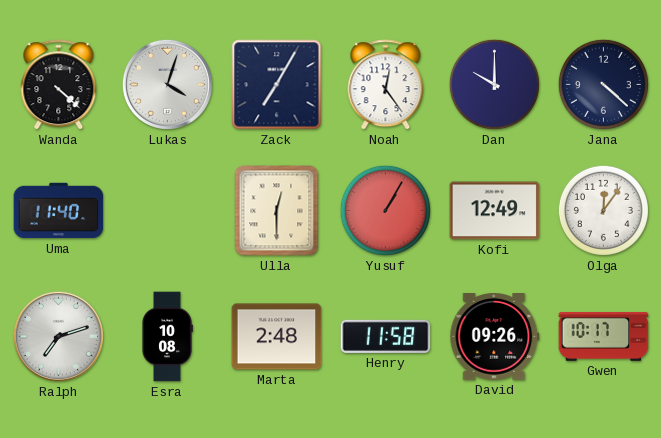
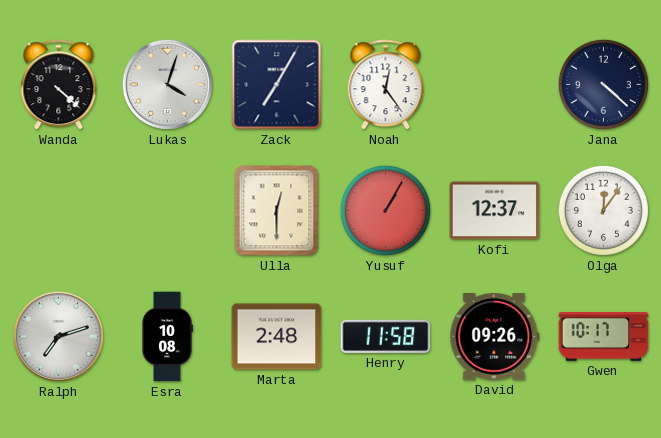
Dan: 10:00 -> none
Uma: 11:40 -> none
Kofi: 12:49 -> 12:37
